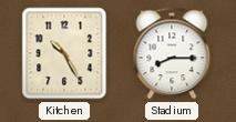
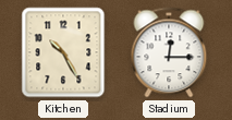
Stadium: 8:15 -> 12:15
